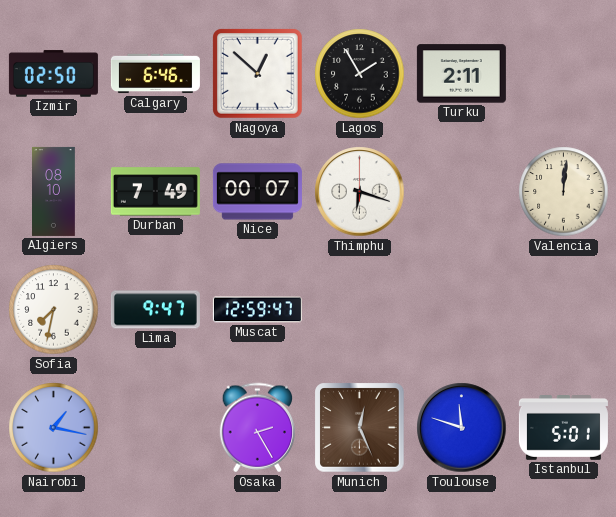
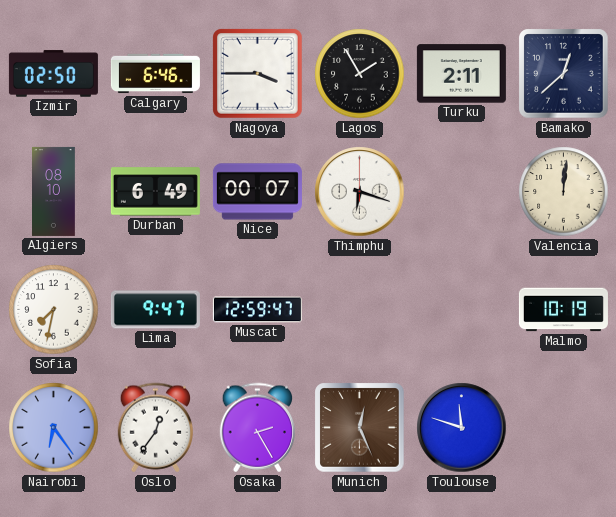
Nagoya: 12:52 -> 3:45
Bamako: none -> 12:38
Durban: 7:49 -> 6:49
Malmo: none -> 10:19
Nairobi: 1:17 -> 6:24
Oslo: none -> 12:36
Istanbul: 5:01 -> none
